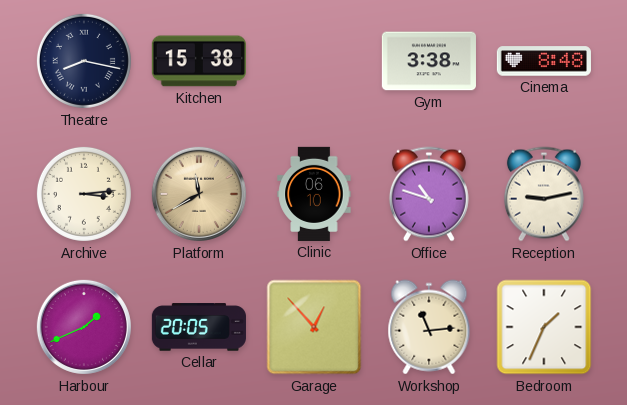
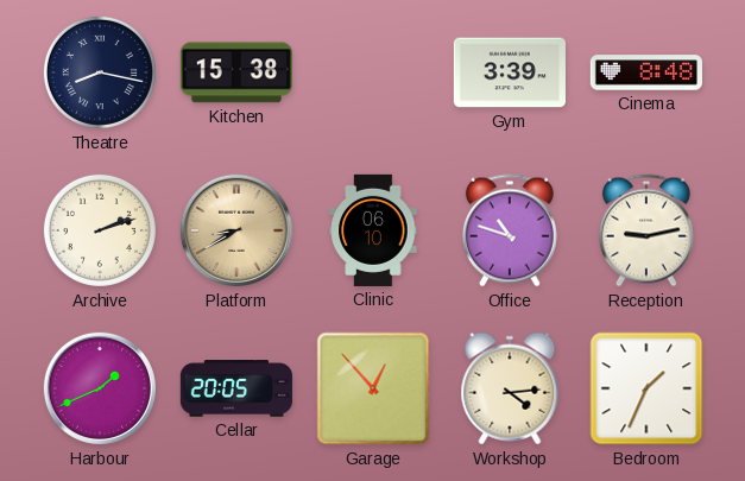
Gym: 3:38 -> 3:39
Archive: 3:14 -> 2:12
Platform: 11:40 -> 8:40
Workshop: 11:14 -> 4:14
